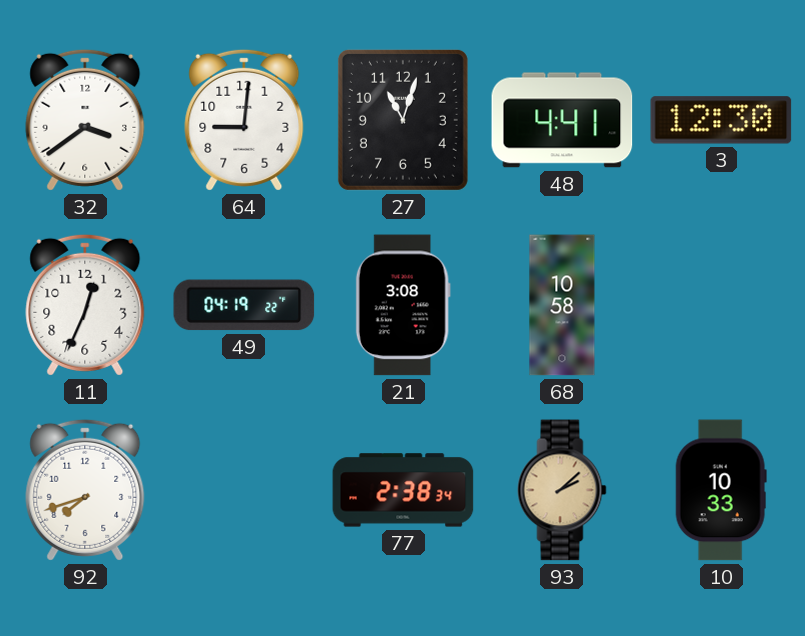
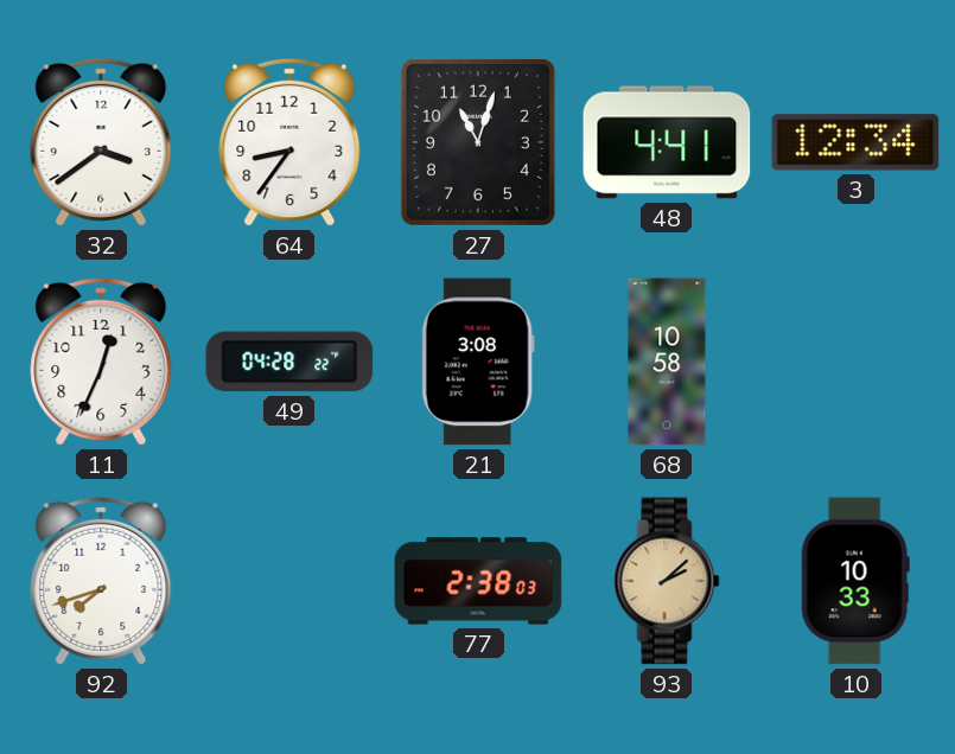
64: 9:01 -> 8:36
3: 12:30 -> 12:34
49: 04:19 -> 04:28
77: 2:38:34 -> 2:38:03
